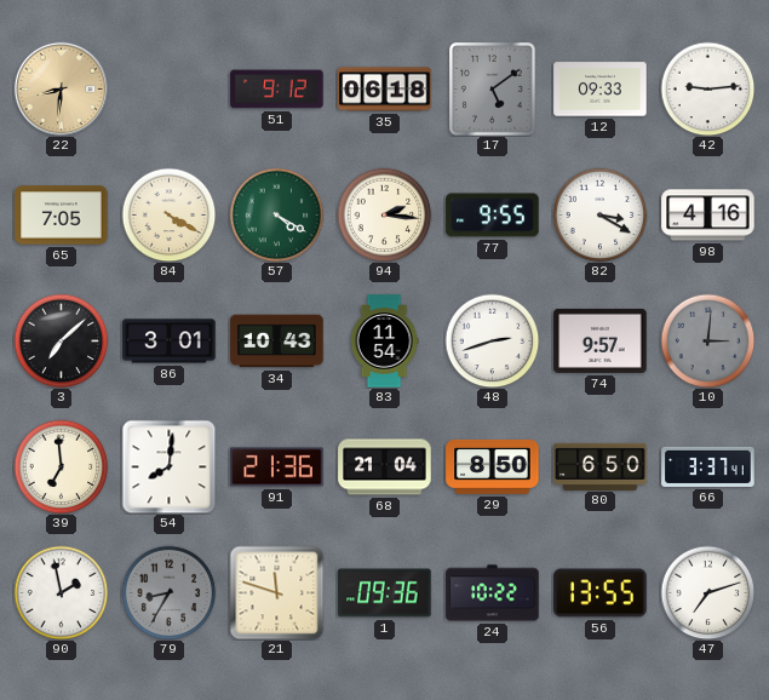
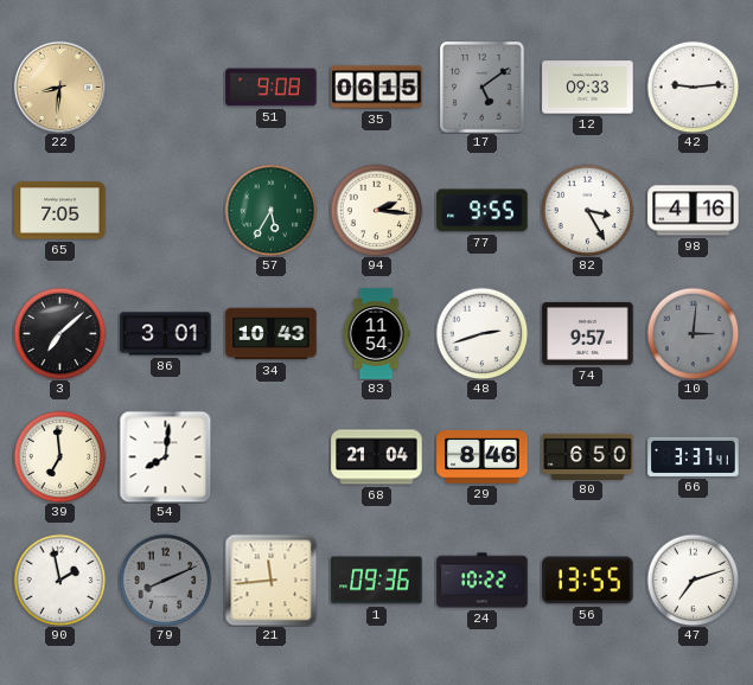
51: 9:12 -> 9:08
35: 06:18 -> 06:15
84: 4:20 -> none
57: 4:20 -> 5:35
82: 3:20 -> 3:25
91: 21:36 -> none
29: 8:50 -> 8:46
79: 8:35 -> 8:11
21: 11:48 -> 11:44
